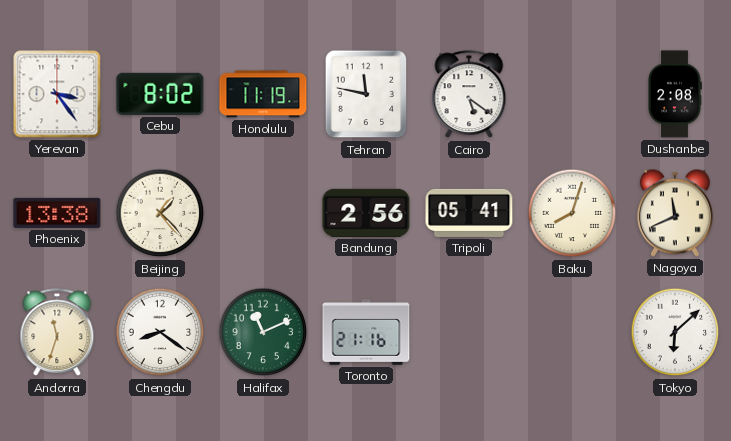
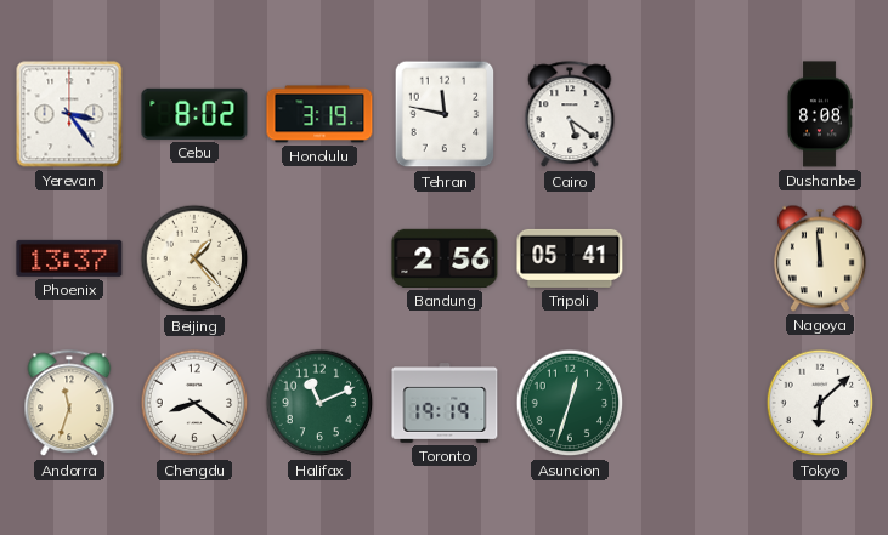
Honolulu: 11:19 -> 3:19
Dushanbe: 2:08 -> 8:08
Phoenix: 13:38 -> 13:37
Baku: 8:03 -> none
Nagoya: 11:41 -> 11:59
Toronto: 21:16 -> 19:19
Asuncion: none -> 12:33
